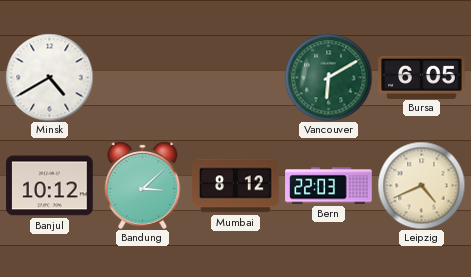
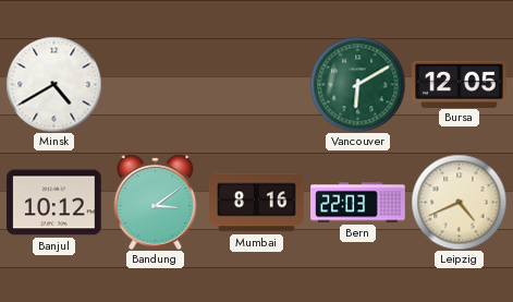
Bursa: 6:05 -> 12:05
Bandung: 3:08 -> 3:09
Mumbai: 8:12 -> 8:16
